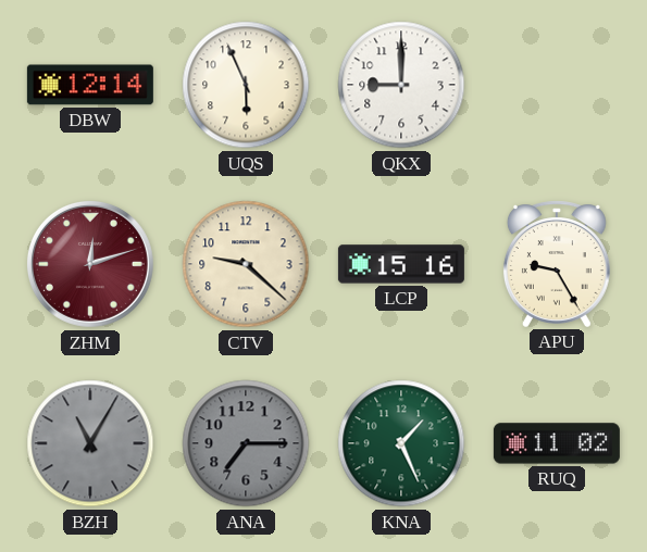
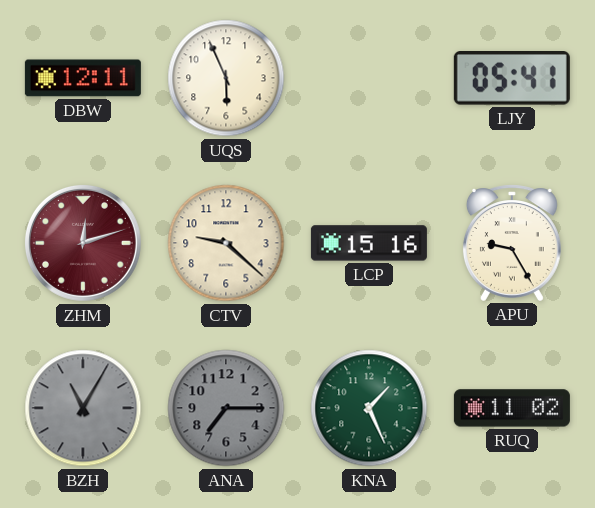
DBW: 12:14 -> 12:11
QKX: 9:00 -> none
LJY: none -> 05:41
